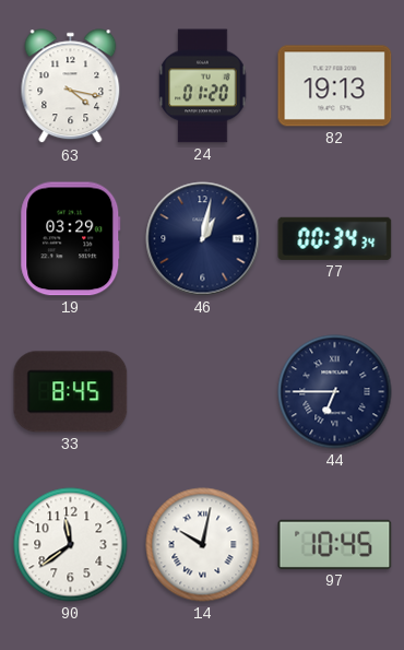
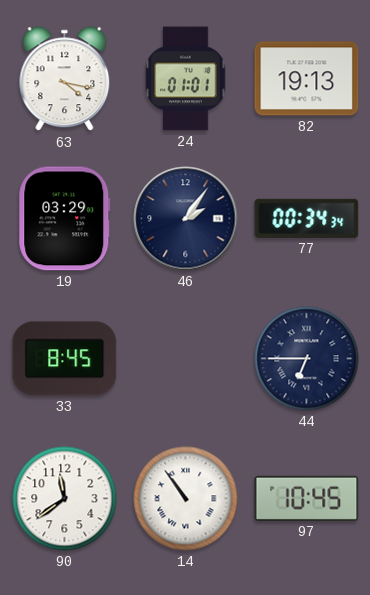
24: 01:20 -> 01:01
46: 1:02 -> 2:06
14: 10:02 -> 10:54
